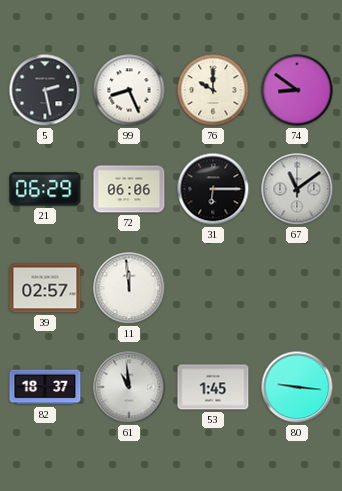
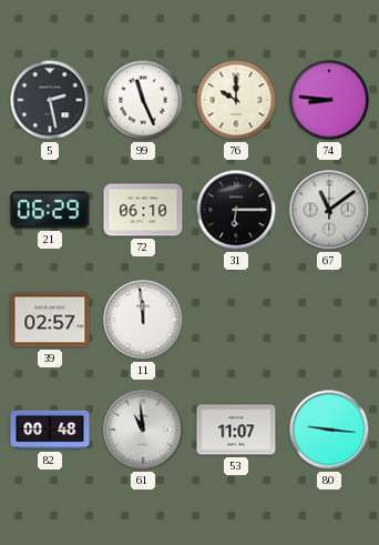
99: 8:26 -> 11:26
74: 8:51 -> 8:46
72: 06:06 -> 06:10
82: 18:37 -> 00:48
53: 1:45 -> 11:07
